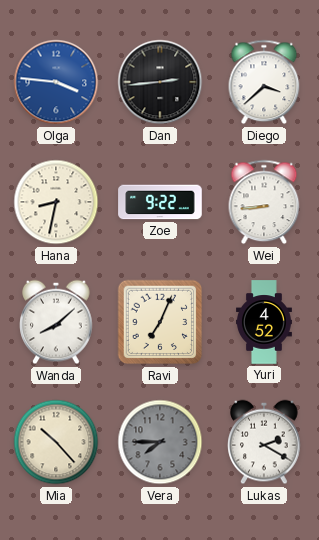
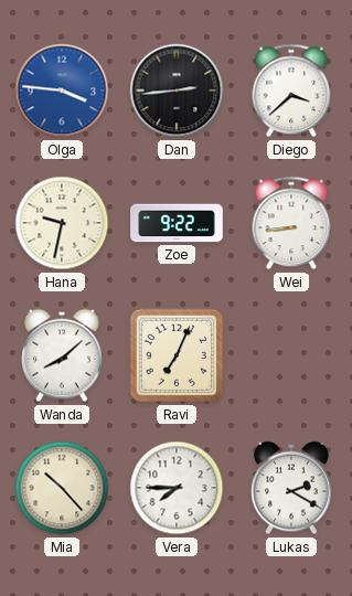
Hana: 8:32 -> 9:32
Yuri: 4:52 -> none
Vera dial: grey -> white
